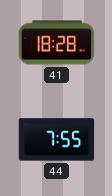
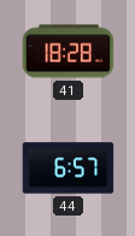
44: 7:55 -> 6:57
